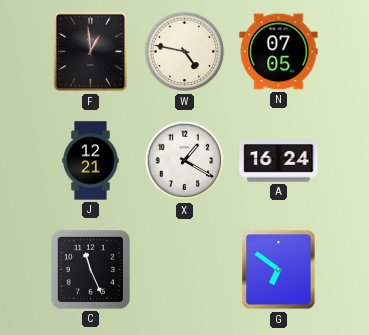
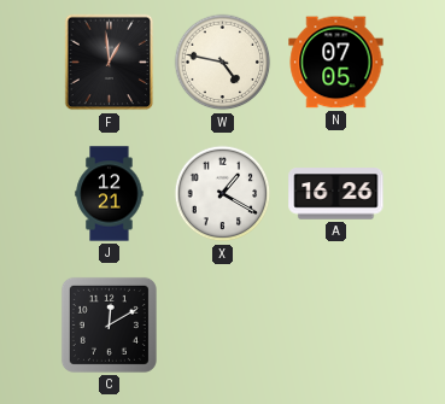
A: 16:24 -> 16:26
C: 11:26 -> 12:10
G: 6:51 -> none
